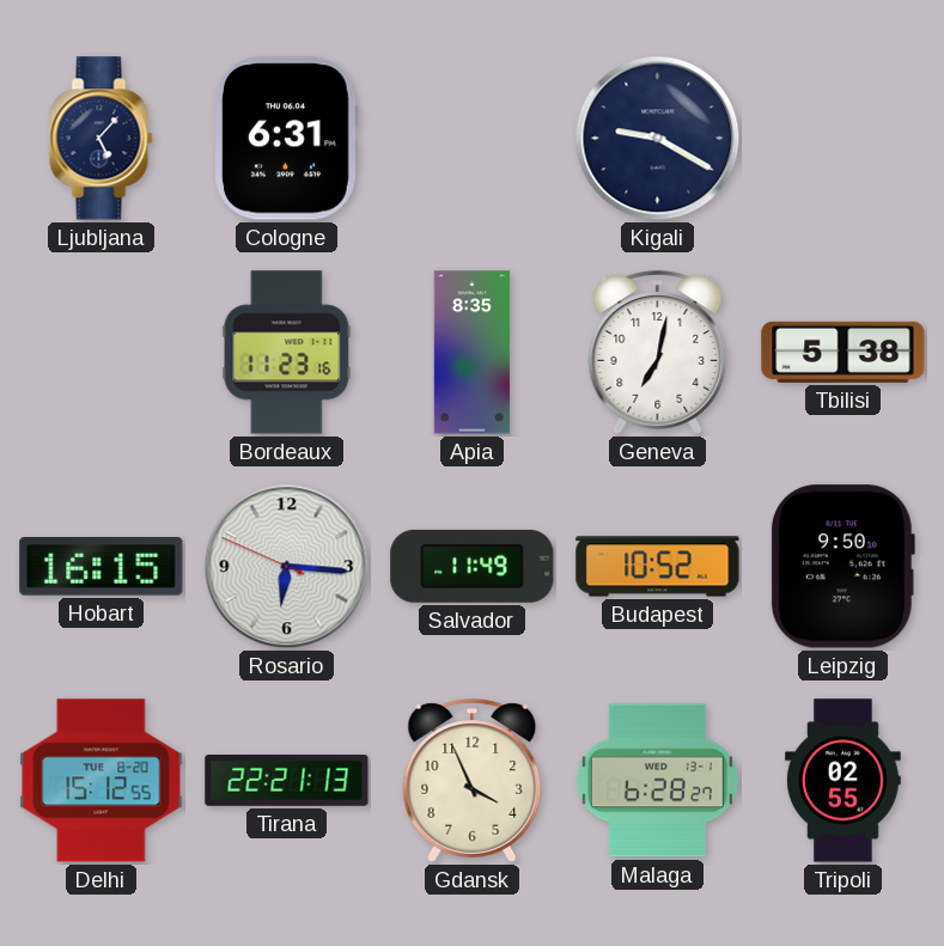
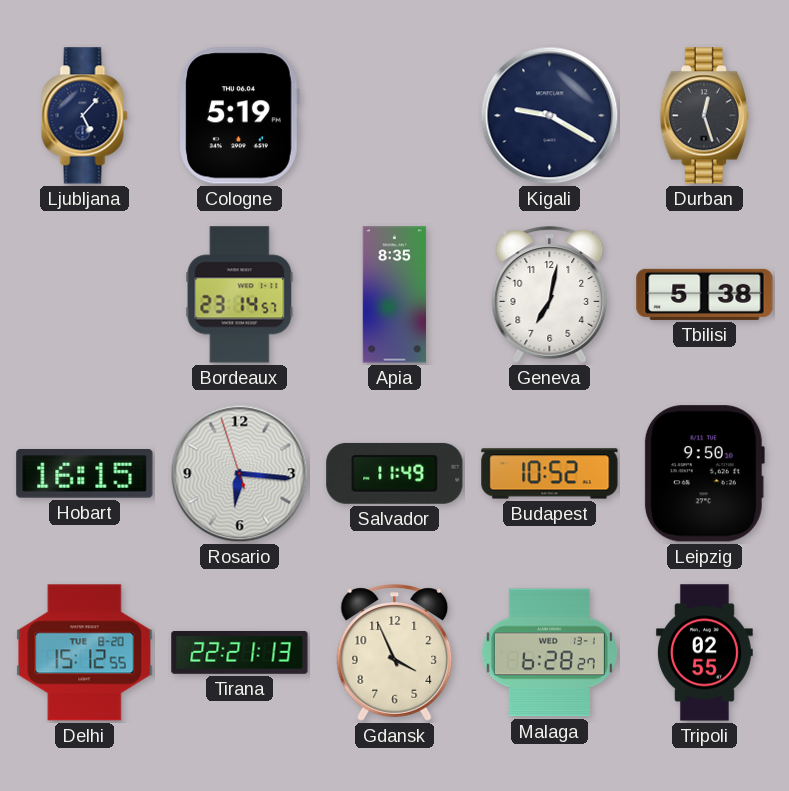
Cologne: 6:31 -> 5:19
Durban: none -> 12:27
Bordeaux: 11:23 -> 23:14
Rosario: 6:15:49 -> 6:15:57
